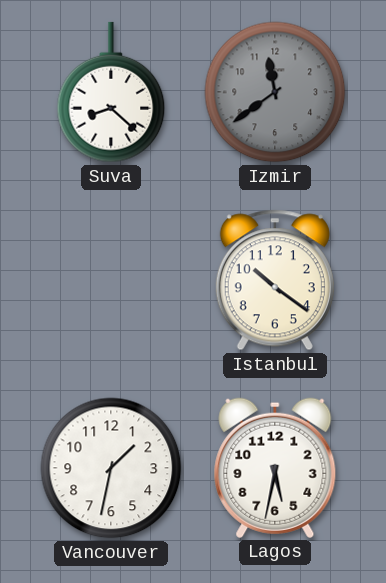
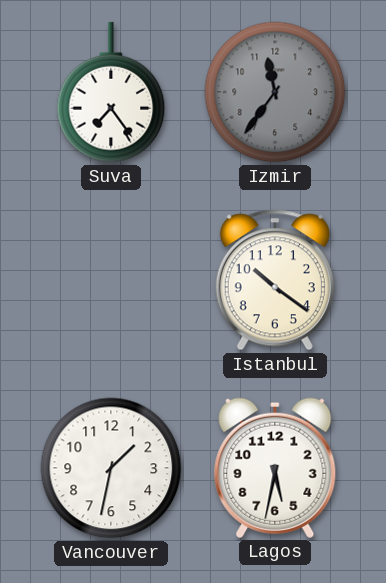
Suva: 8:22 -> 7:24
Izmir: 11:39 -> 11:36
